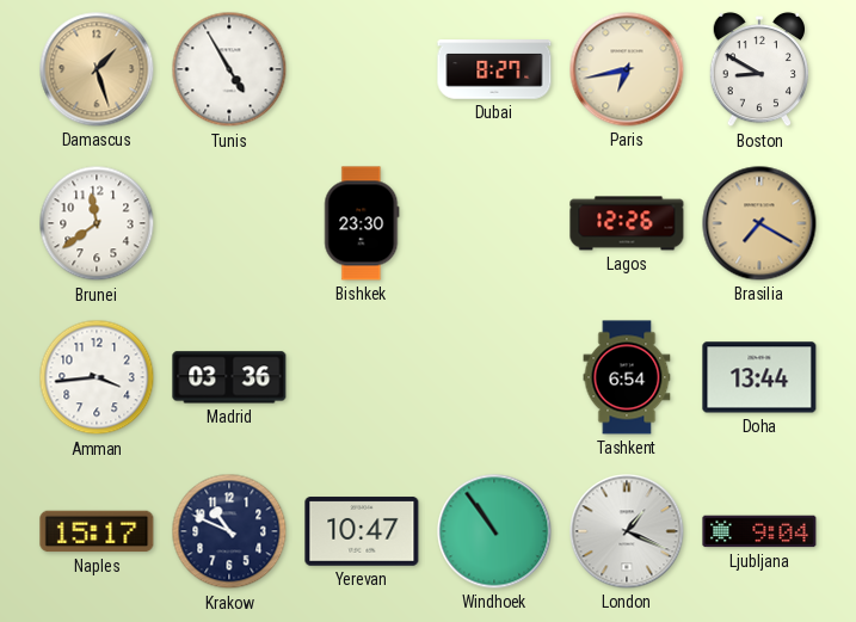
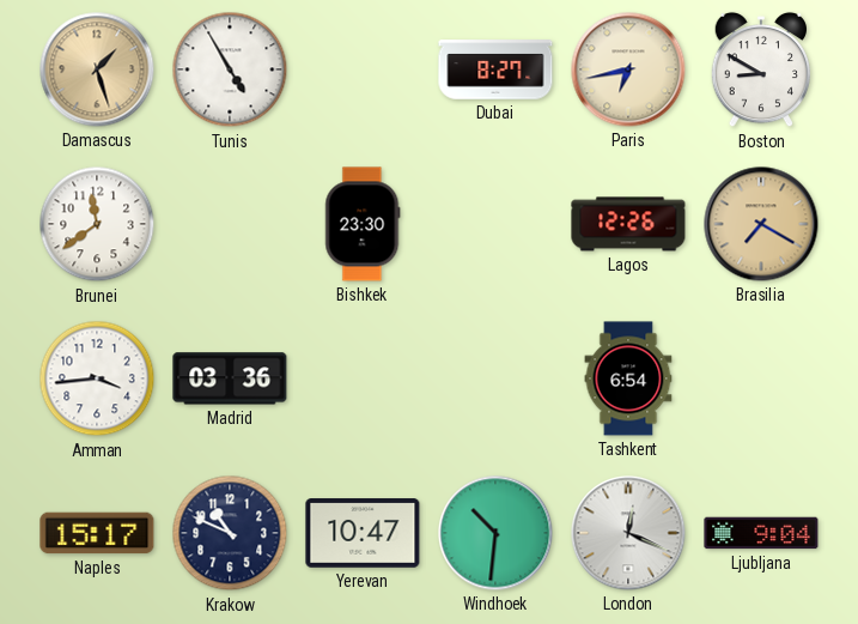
Doha: 13:44 -> none
Windhoek: 10:54 -> 10:31
London: 1:19 -> 12:19
